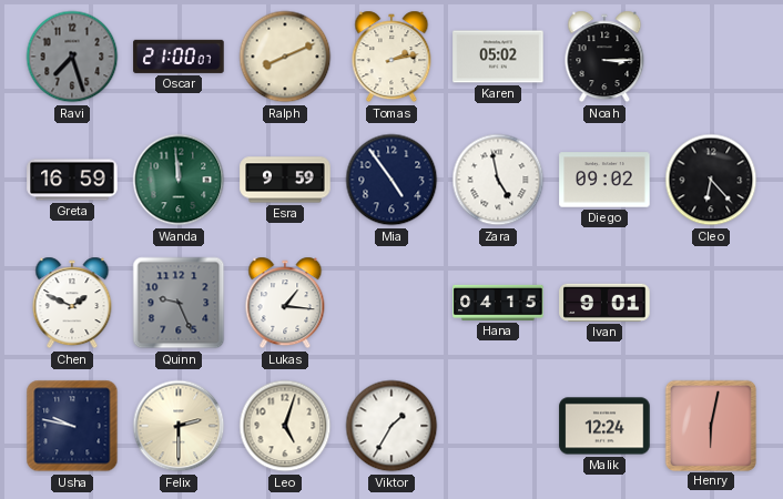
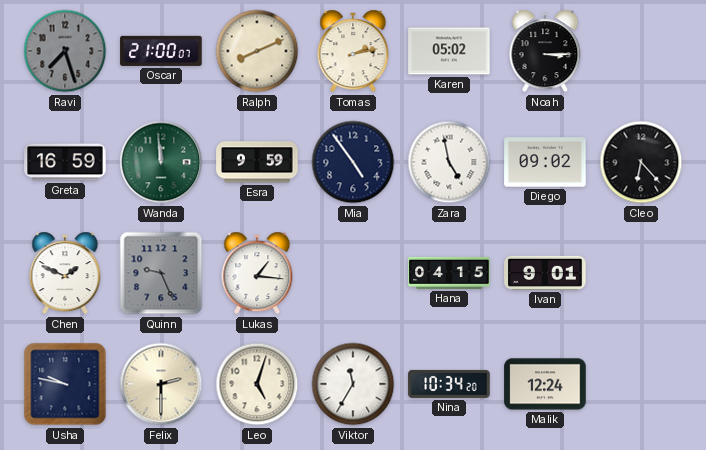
Viktor: 1:35 -> 11:35
Nina: none -> 10:34
Henry: 6:02 -> none
